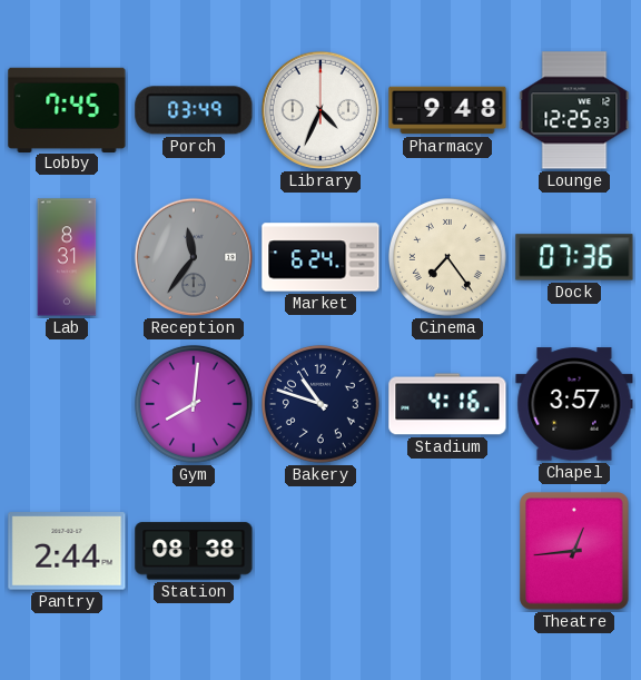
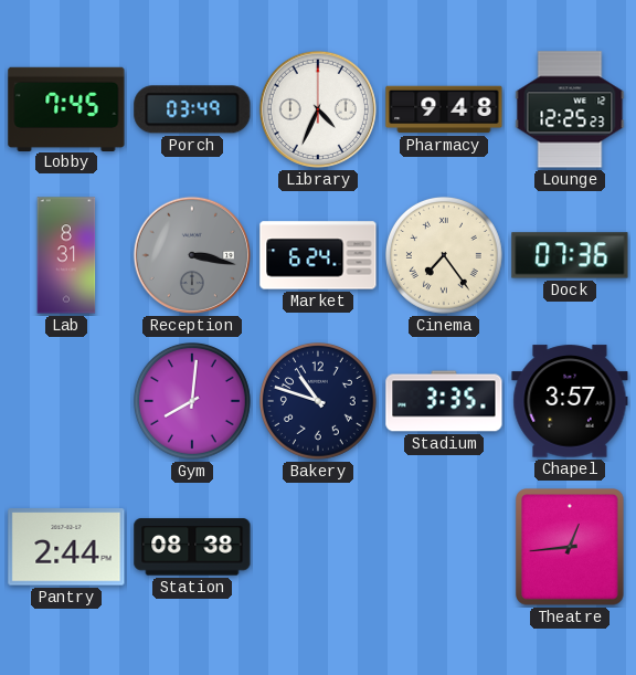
Reception: 11:36 -> 3:17
Stadium: 4:16 -> 3:35
